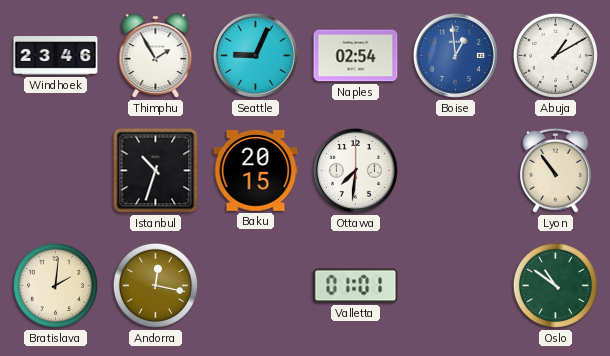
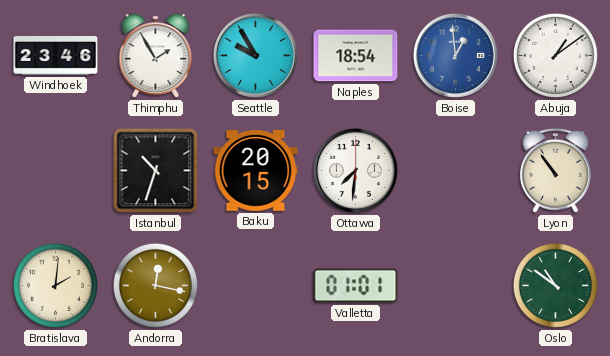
Seattle: 9:04 -> 9:55
Naples: 02:54 -> 18:54
Abuja: 1:10 -> 1:09
